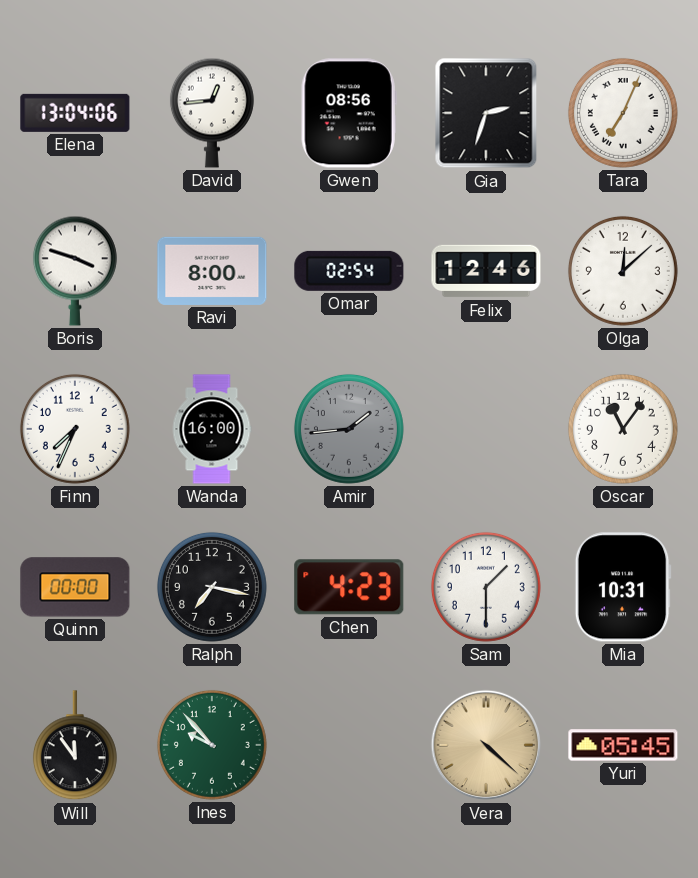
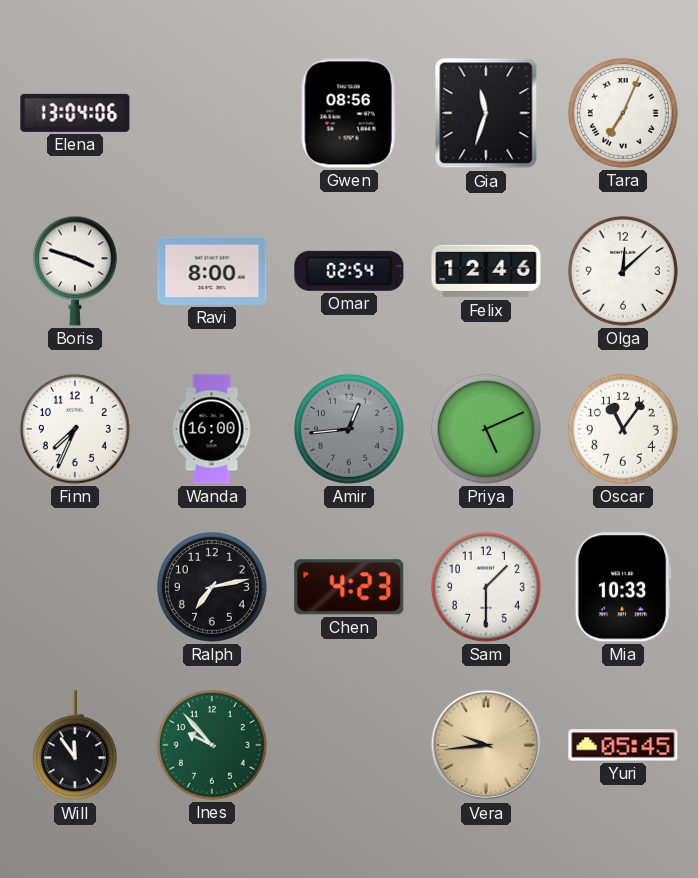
David: 12:44 -> none
Gia: 2:33 -> 11:33
Amir: 1:44 -> 12:44
Priya: none -> 5:11
Quinn: 00:00 -> none
Ralph: 7:17 -> 7:13
Mia: 10:31 -> 10:33
Vera: 4:22 -> 9:44
